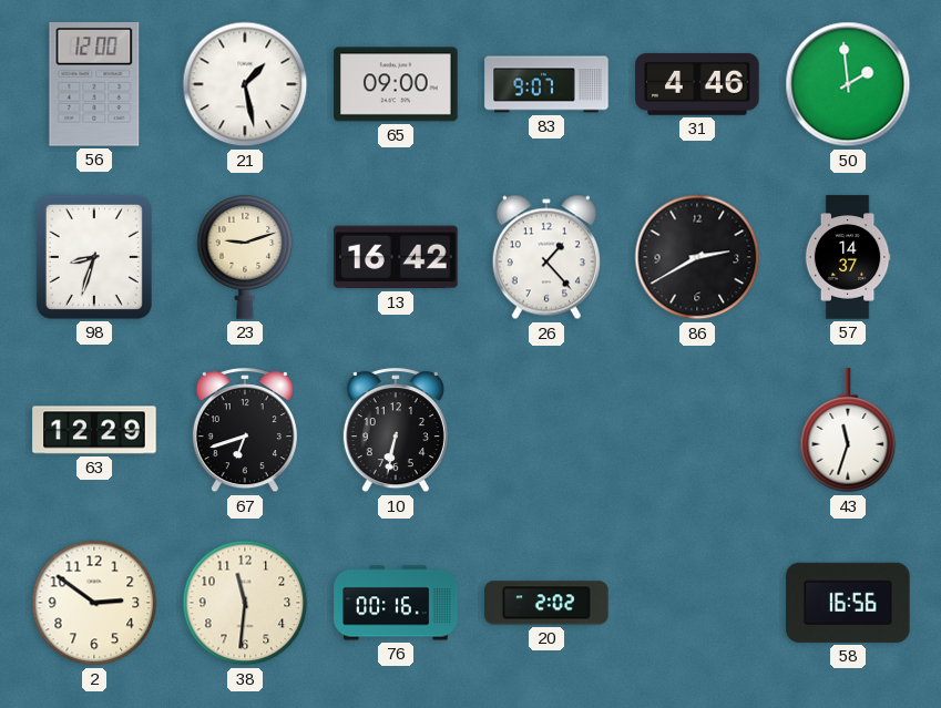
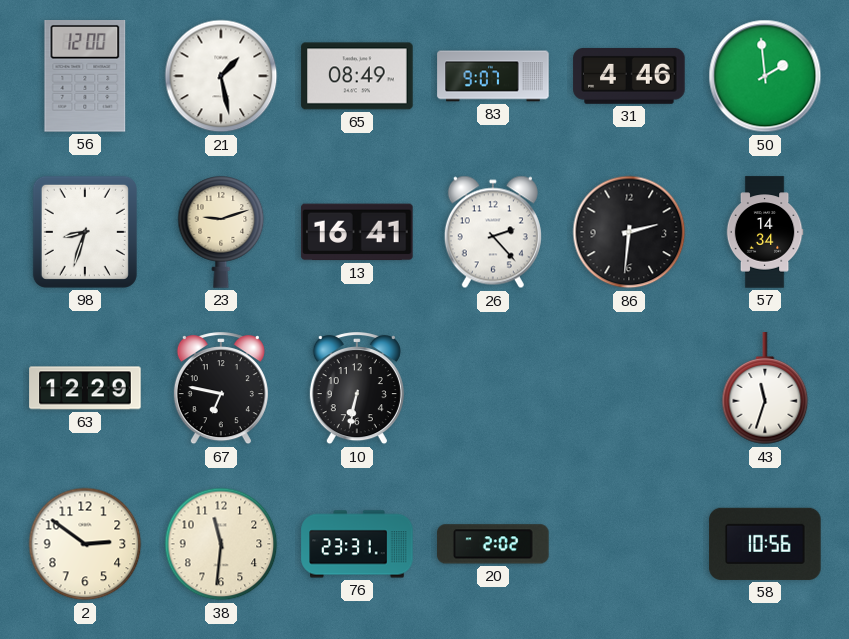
65: 09:00 -> 08:49
13: 16:42 -> 16:41
26: 1:23 -> 2:23
86: 2:40 -> 2:31
57: 14:37 -> 14:34
67: 6:42 -> 6:47
76: 00:16 -> 23:31
58: 16:56 -> 10:56
